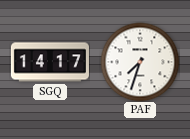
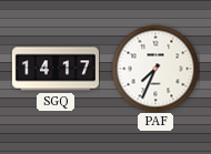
PAF: 7:33 -> 7:34
